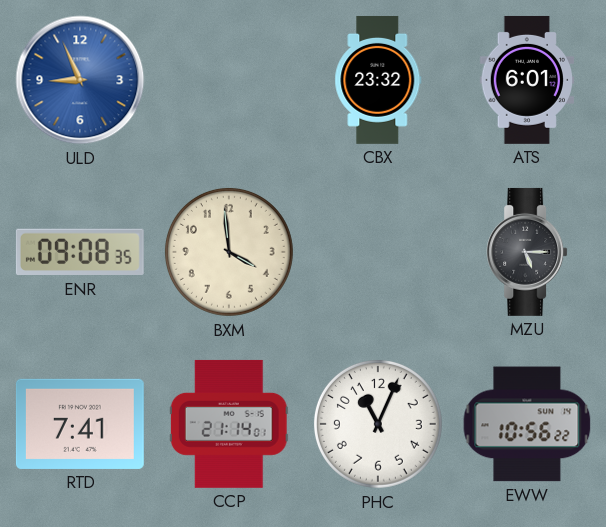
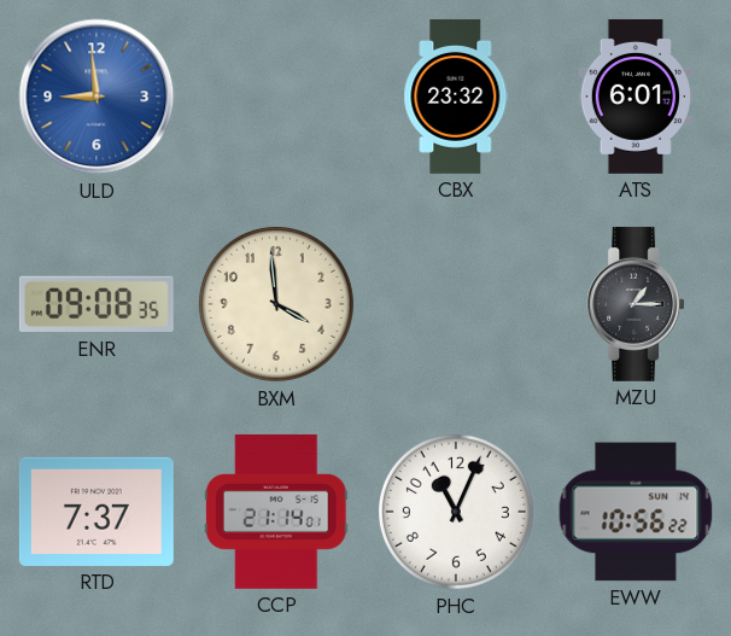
ULD: 8:56 -> 8:59
MZU: 5:15 -> 1:15
RTD: 7:41 -> 7:37
